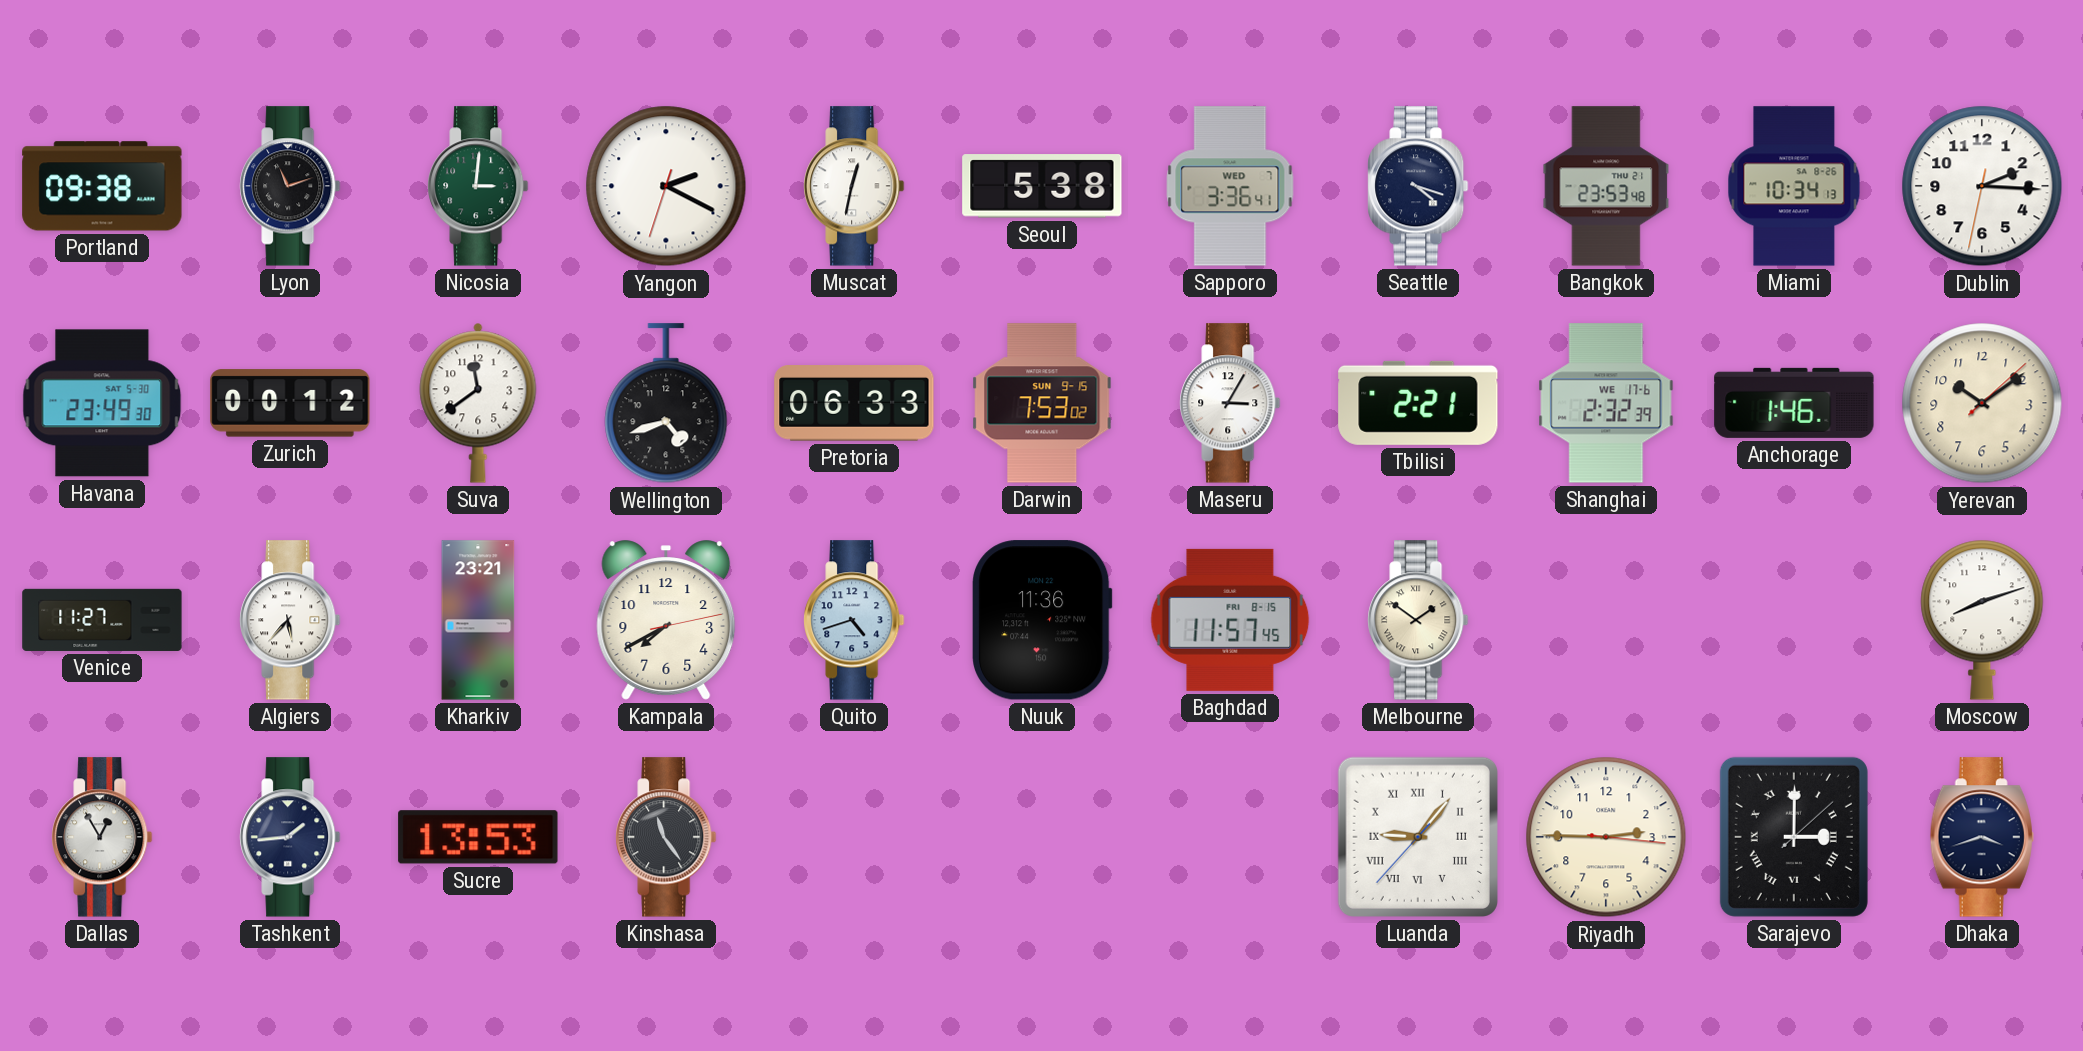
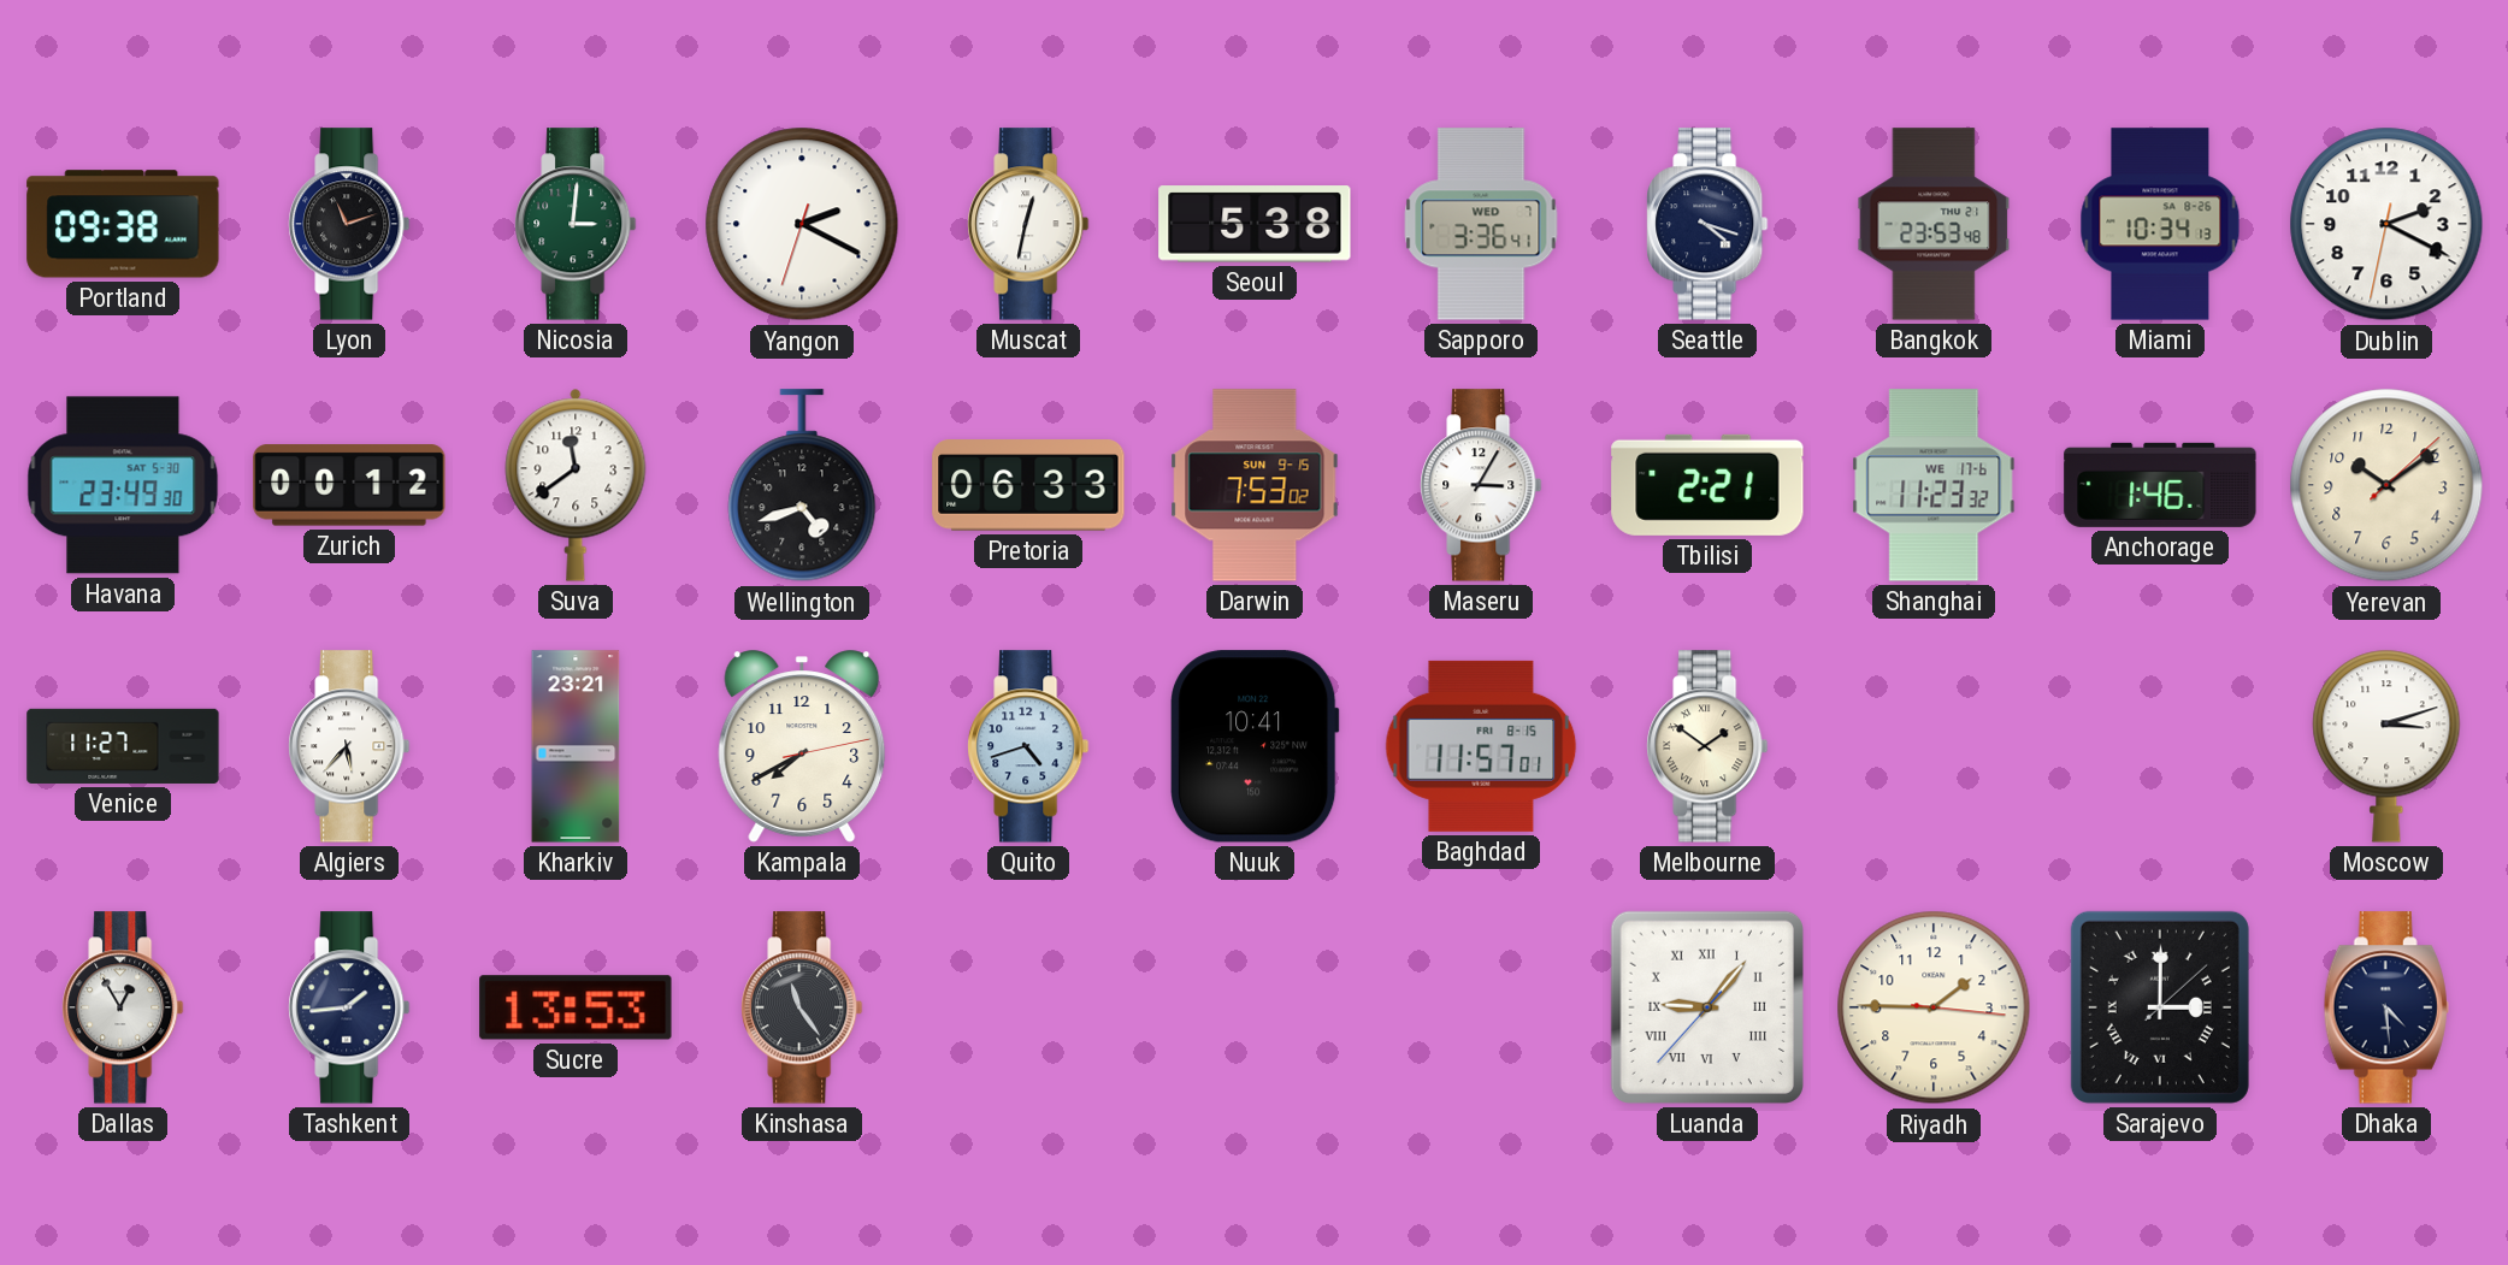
Dublin: 2:15 -> 2:19
Shanghai: 2:32 -> 11:23
Nuuk: 11:36 -> 10:41
Baghdad: 11:57:45 -> 11:57:01
Moscow: 8:12 -> 3:12
Riyadh: 2:45 -> 1:45
Dhaka: 3:42 -> 4:29
